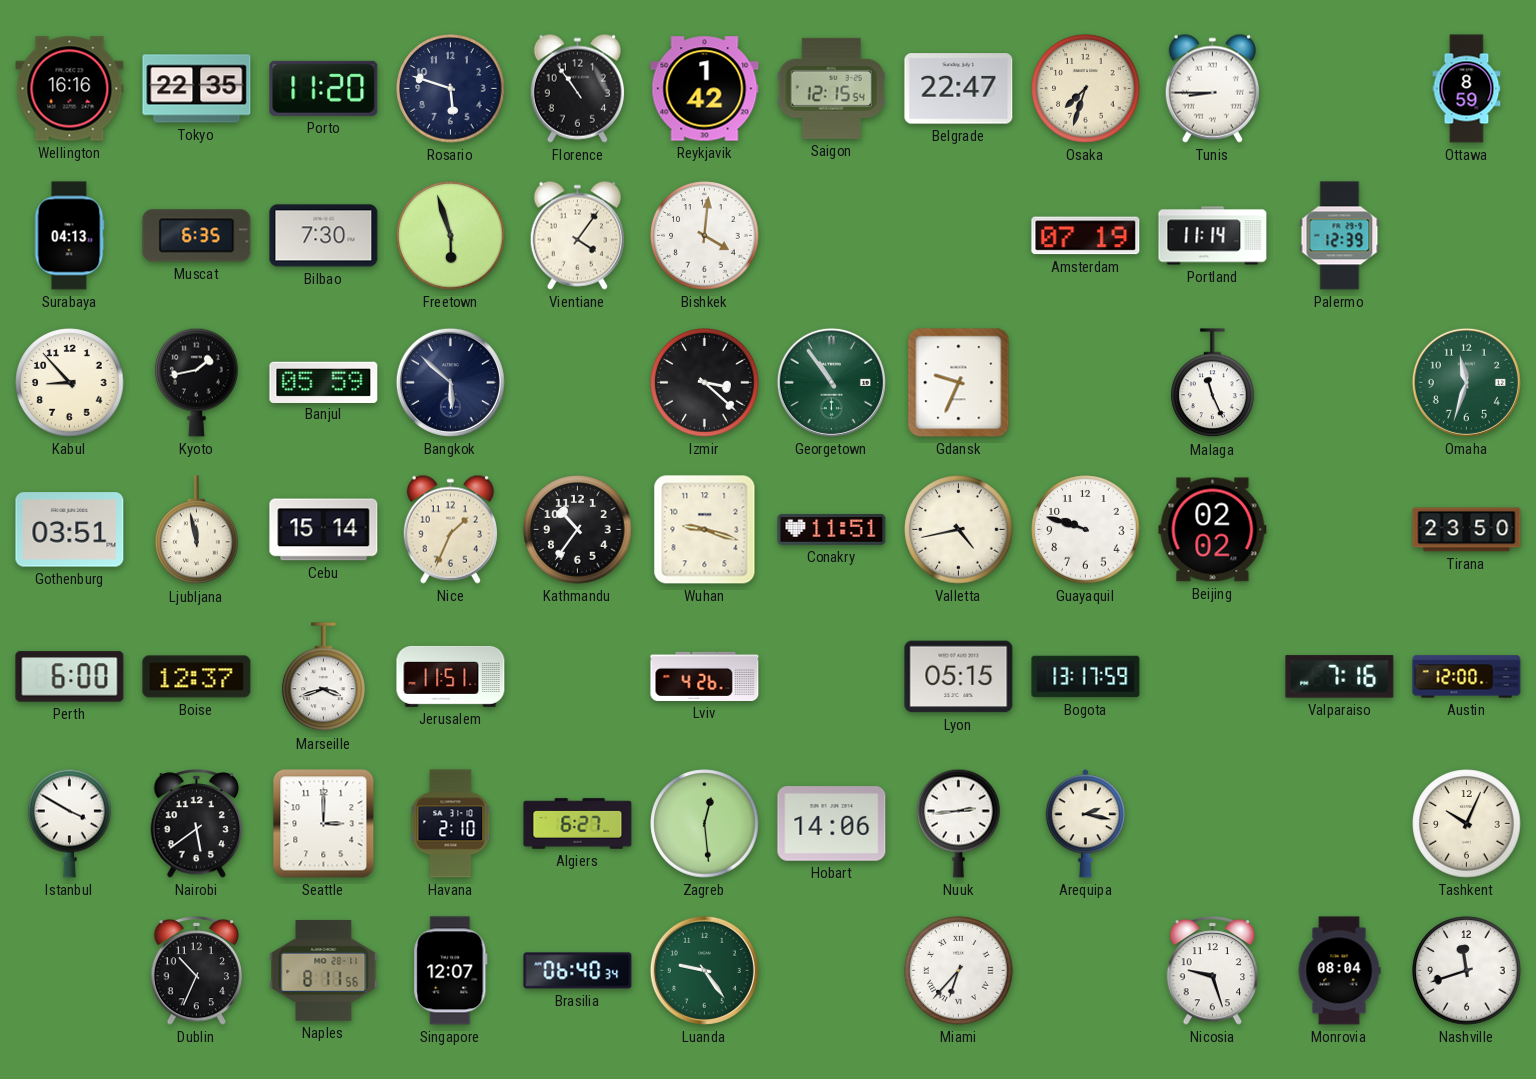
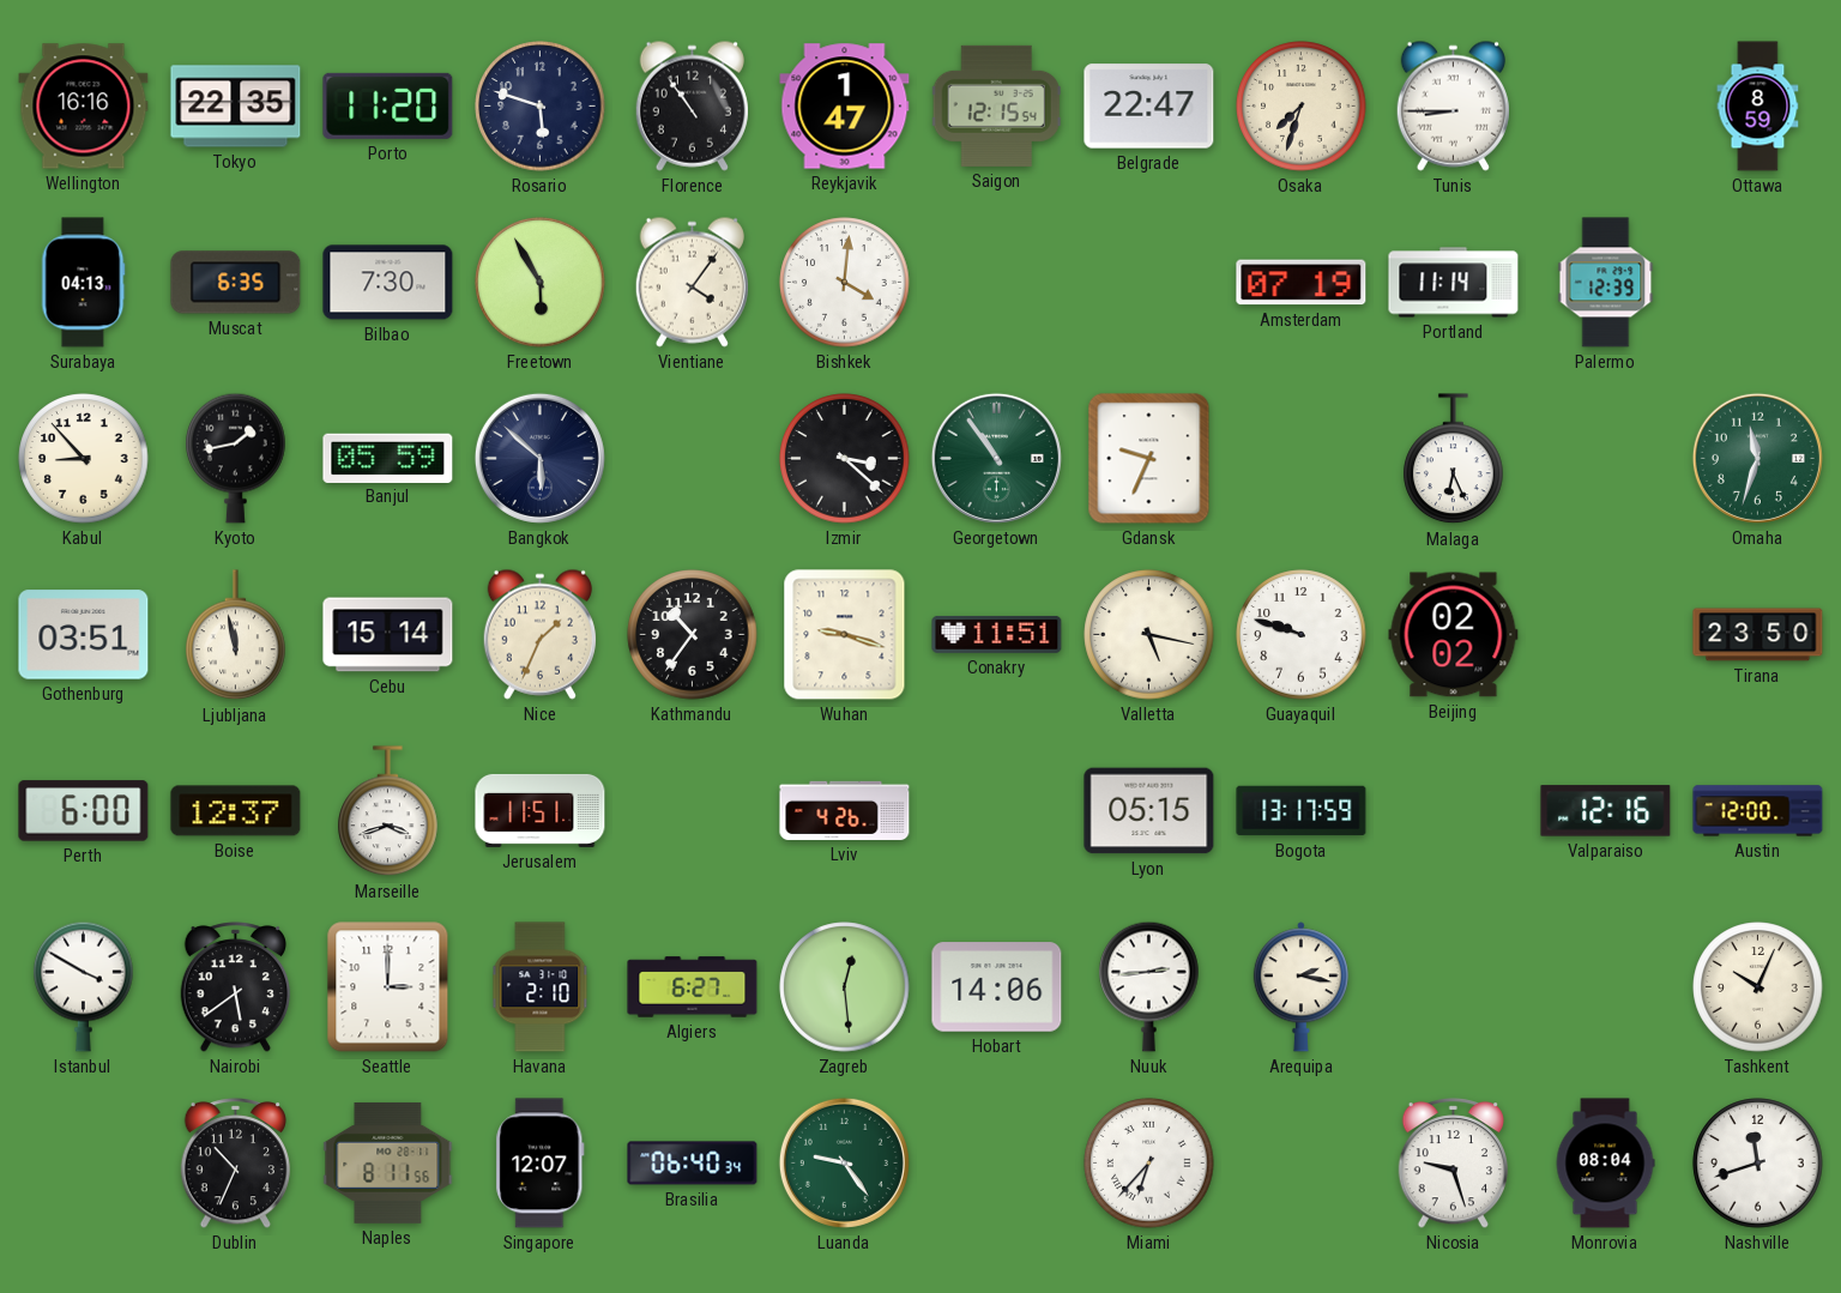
Reykjavik: 1:42 -> 1:47
Freetown: 5:57 -> 5:55
Malaga: 11:26 -> 6:26
Valletta: 4:43 -> 5:17
Valparaiso: 7:16 -> 12:16
